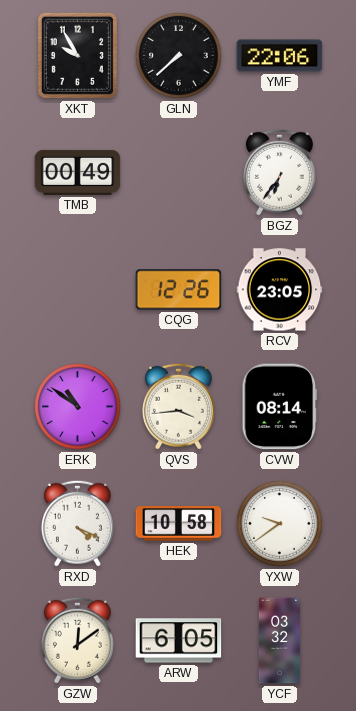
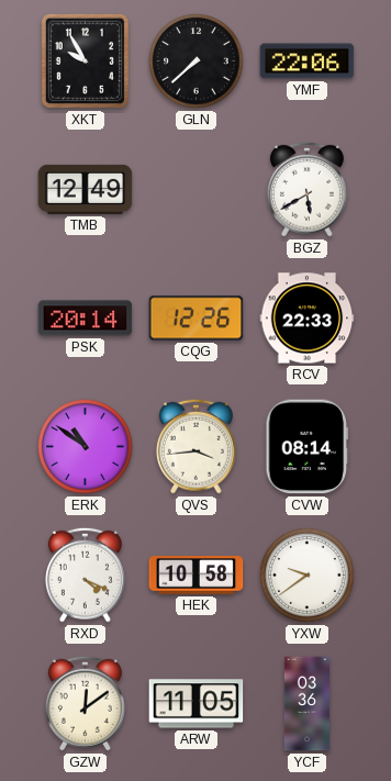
TMB: 00:49 -> 12:49
BGZ: 6:36 -> 5:40
PSK: none -> 20:14
RCV: 23:05 -> 22:33
ARW: 6:05 -> 11:05
YCF: 03:32 -> 03:36
